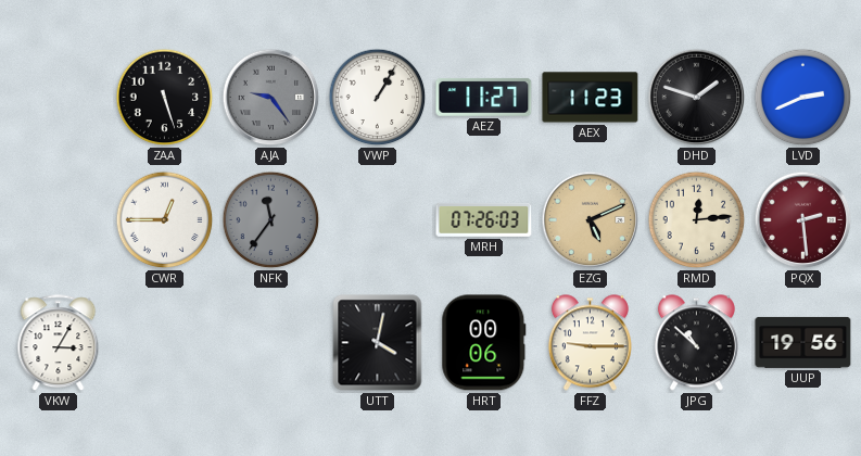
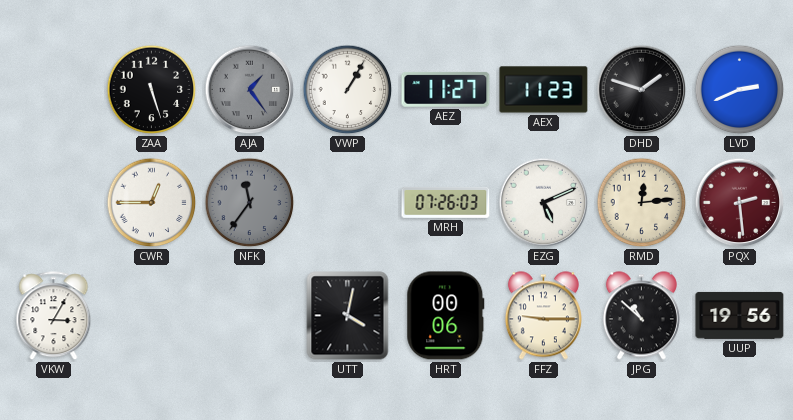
AJA: 9:24 -> 1:24
EZG dial: champagne -> white
